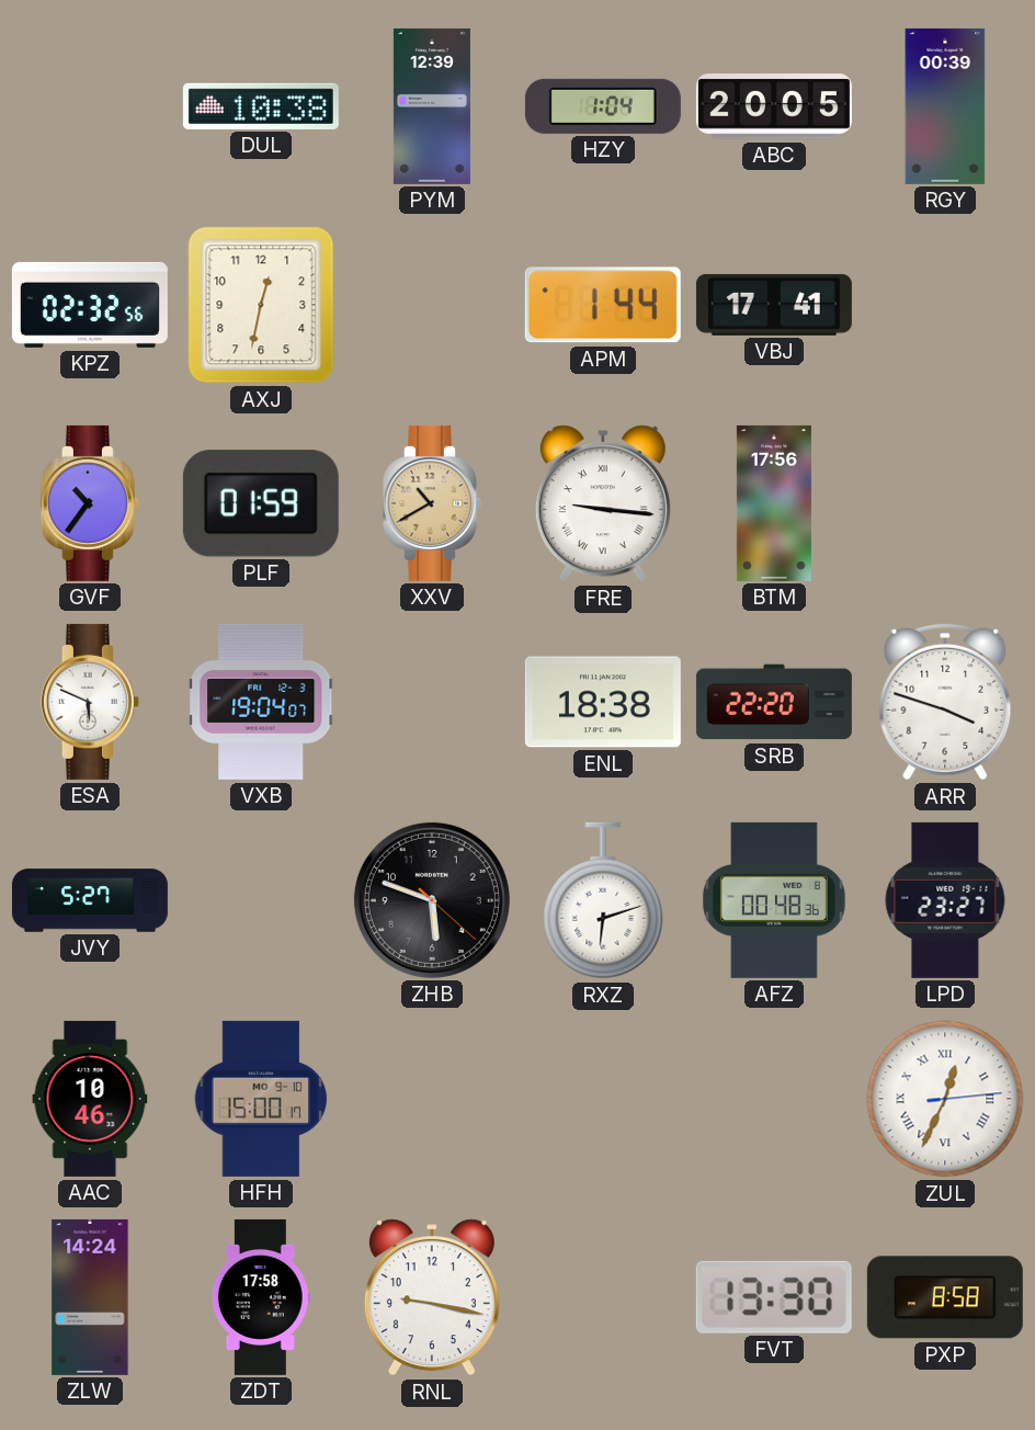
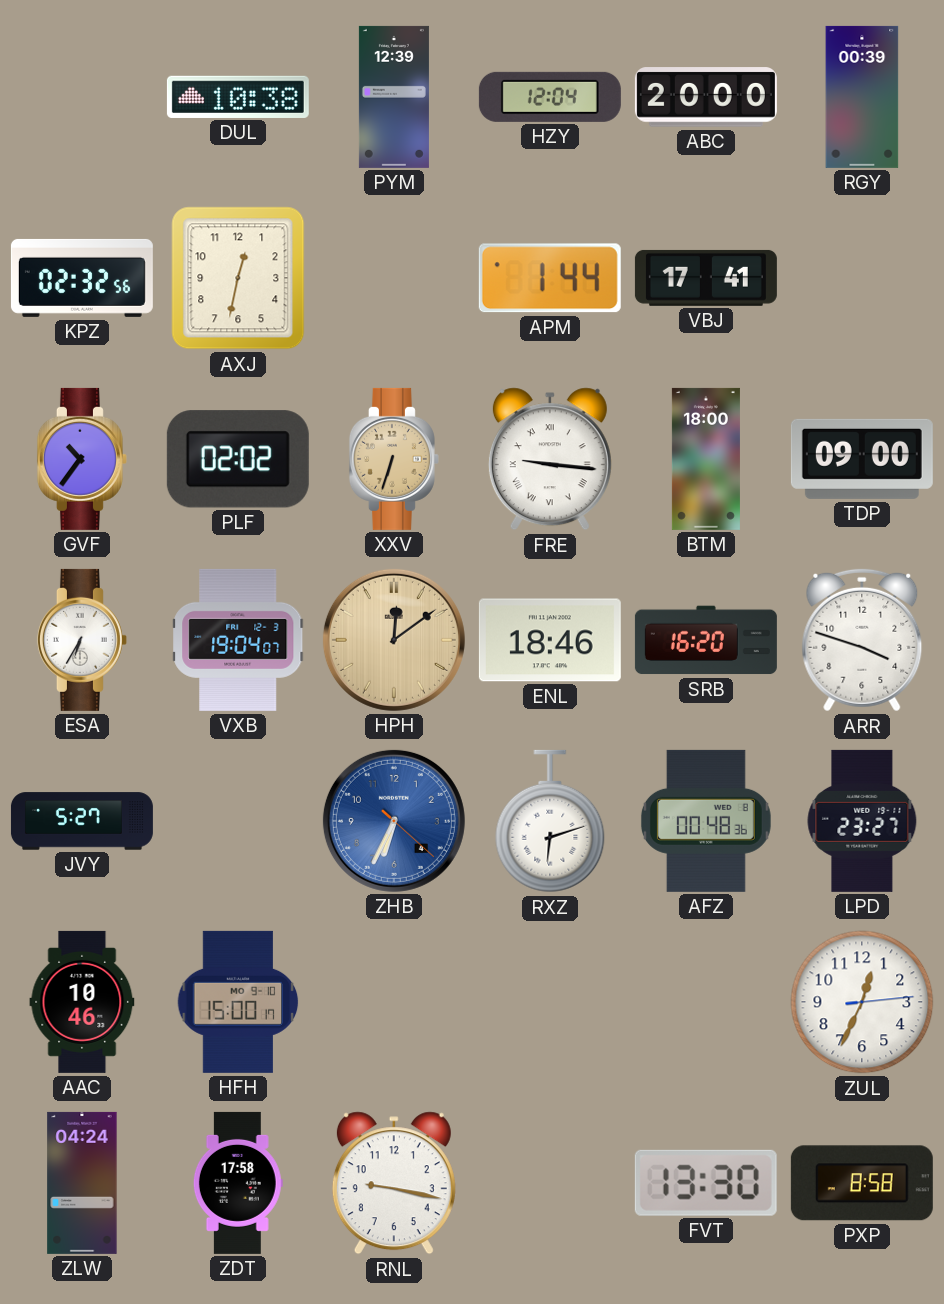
HZY: 1:04 -> 12:04
ABC: 20:05 -> 20:00
PLF: 01:59 -> 02:02
XXV: 10:40 -> 6:33
BTM: 17:56 -> 18:00
TDP: none -> 09:00
ESA: 5:49 -> 6:35
HPH: none -> 12:09
ENL: 18:38 -> 18:46
SRB: 22:20 -> 16:20
ZHB: 5:48 -> 6:34
ZHB dial: black -> blue
ZUL numerals: Roman -> Arabic
ZLW: 14:24 -> 04:24
